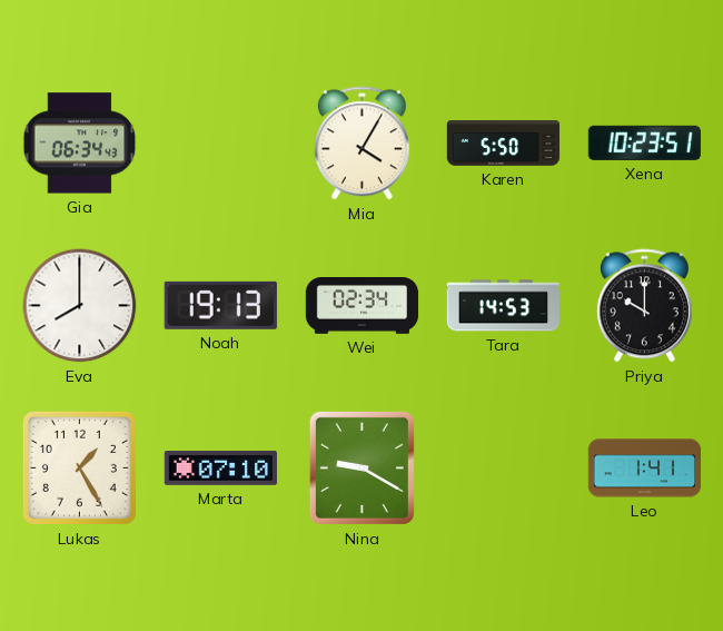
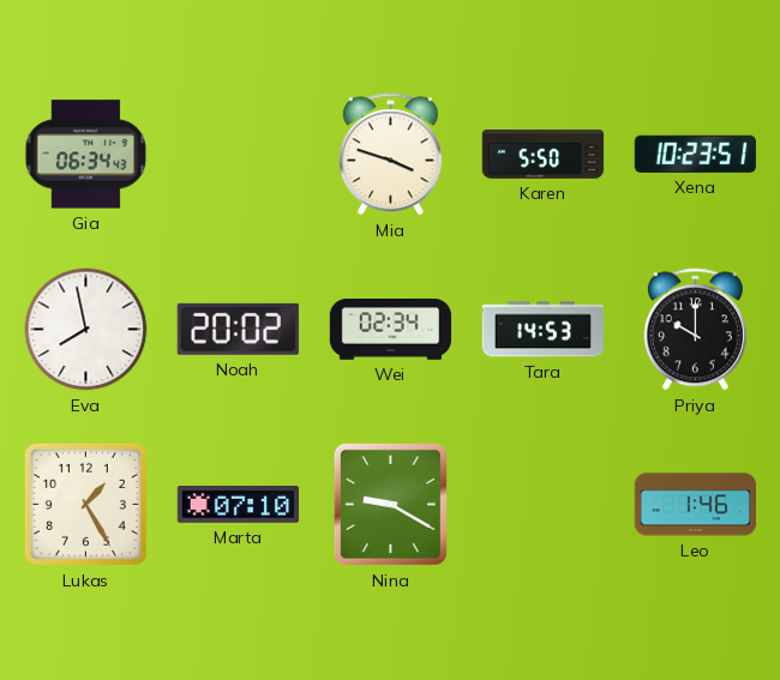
Mia: 4:05 -> 3:48
Eva: 8:00 -> 7:58
Noah: 19:13 -> 20:02
Leo: 1:41 -> 1:46
